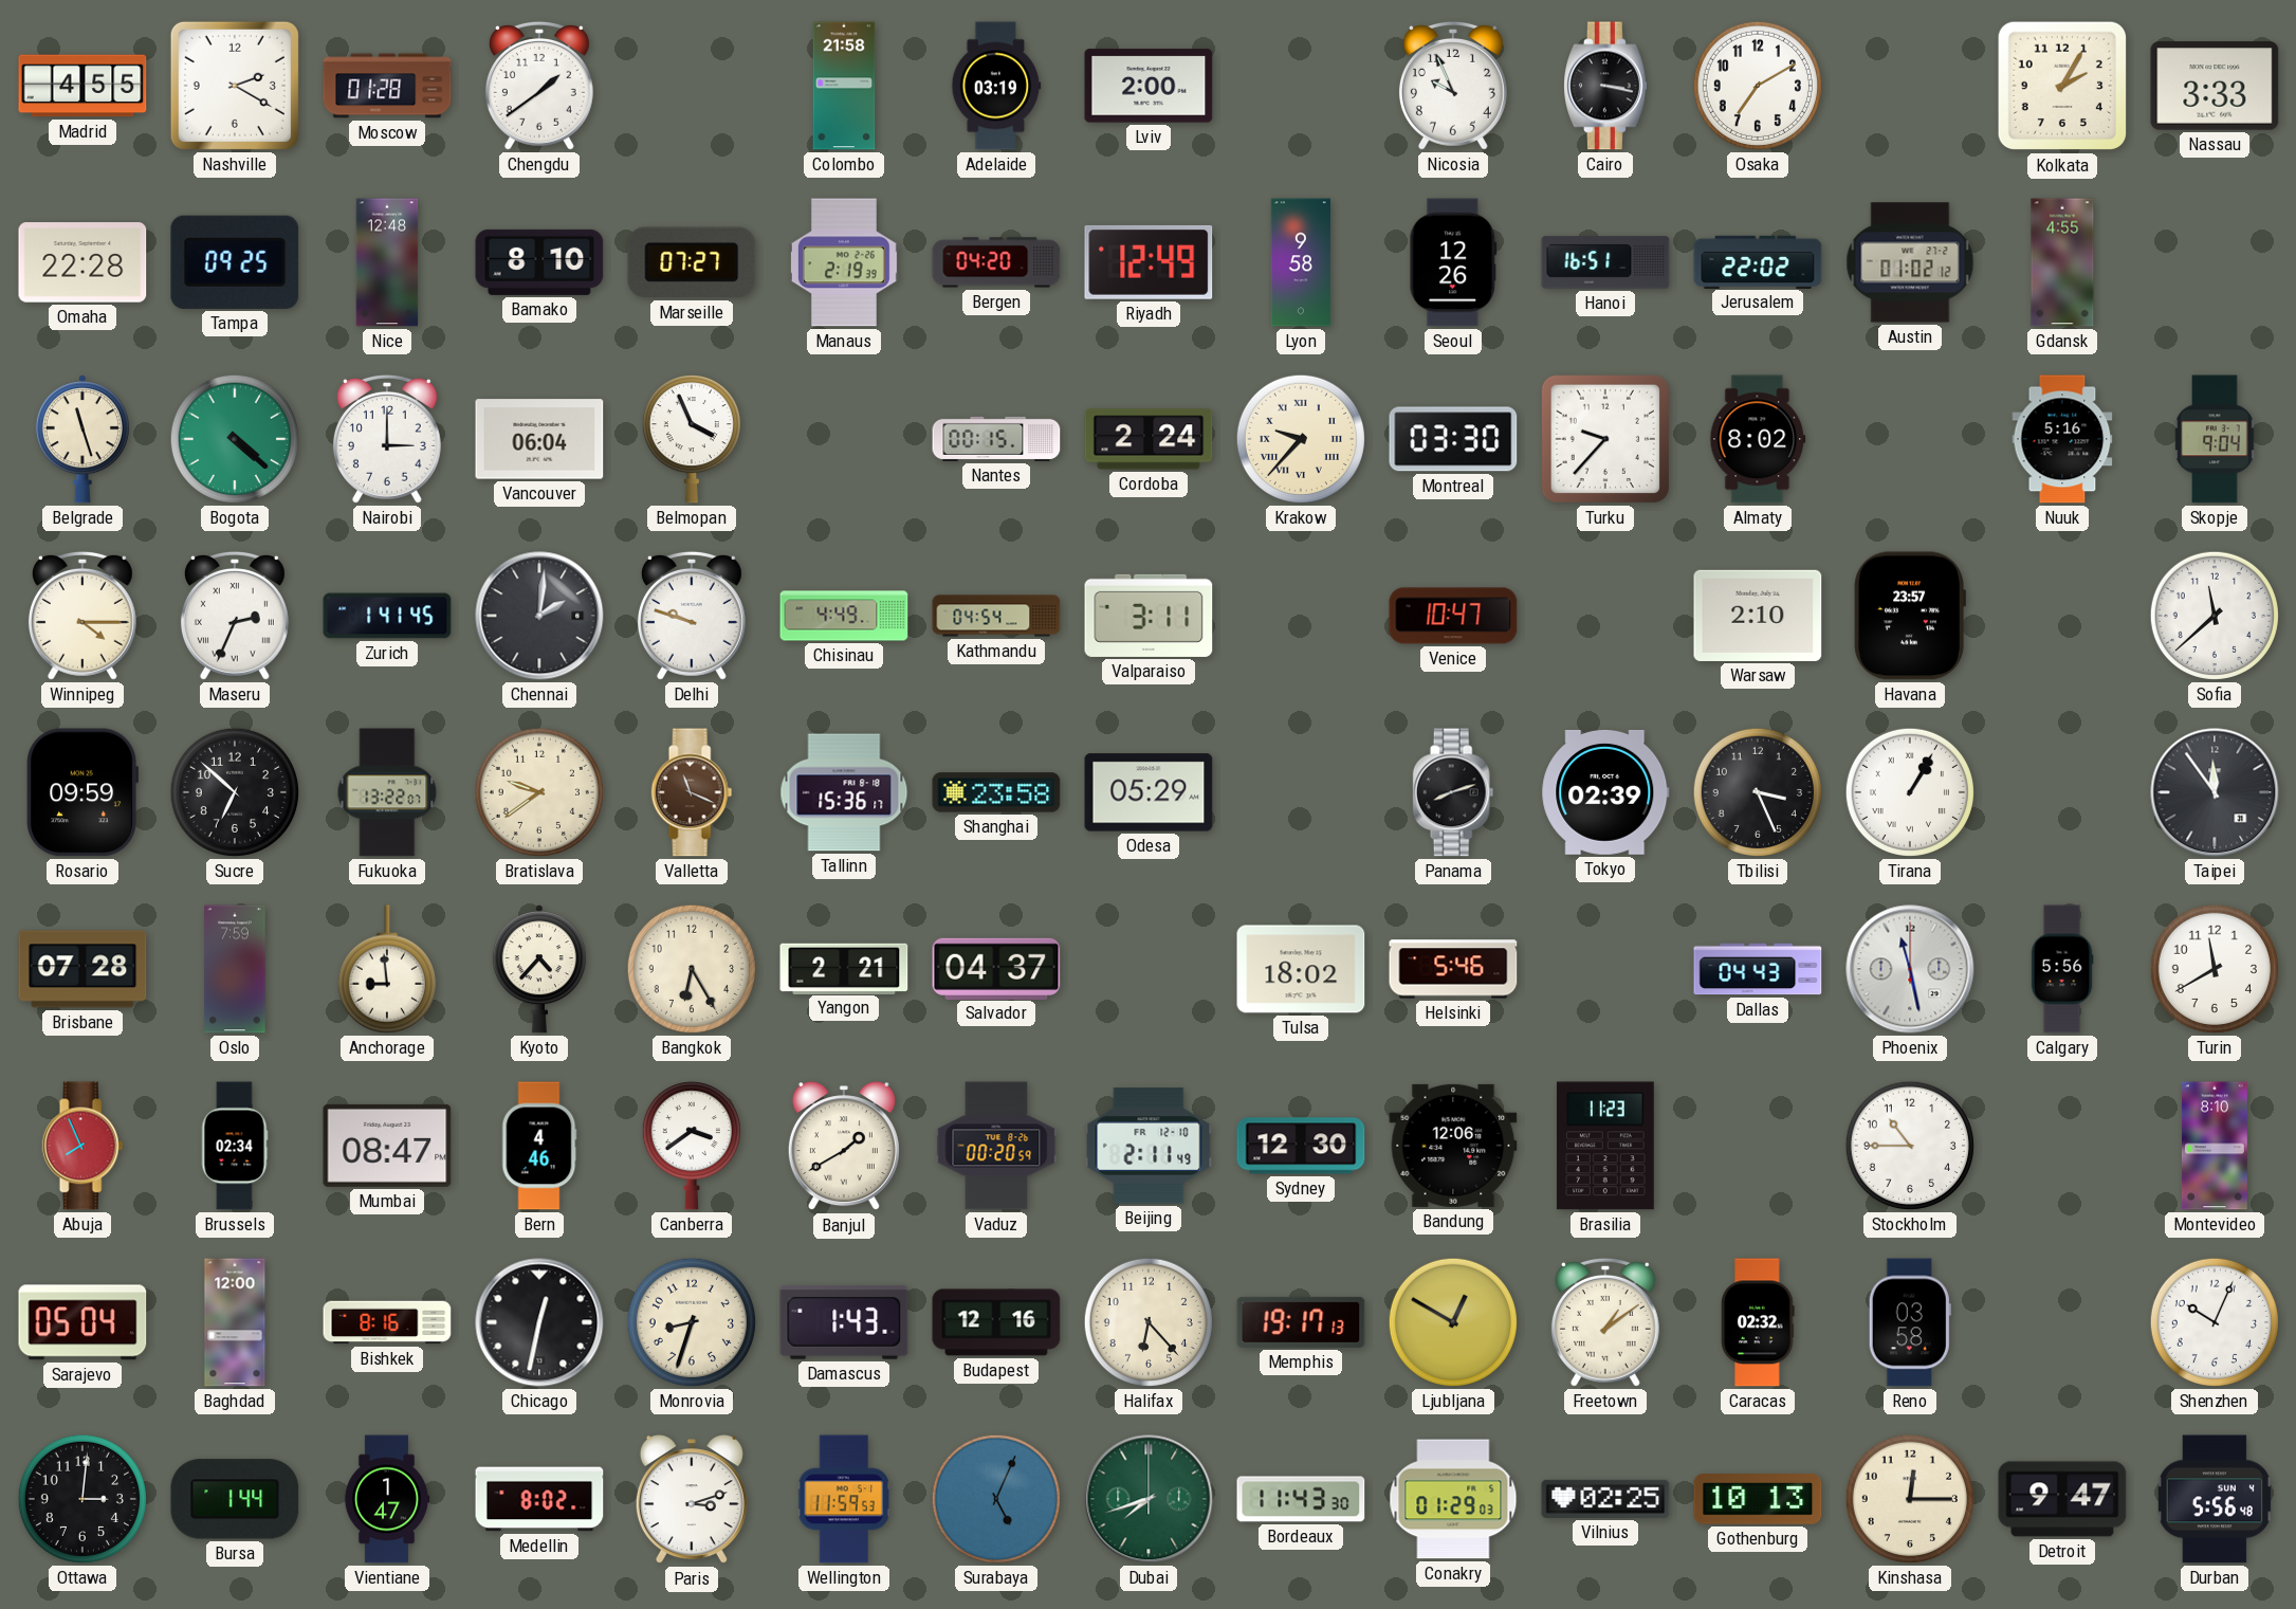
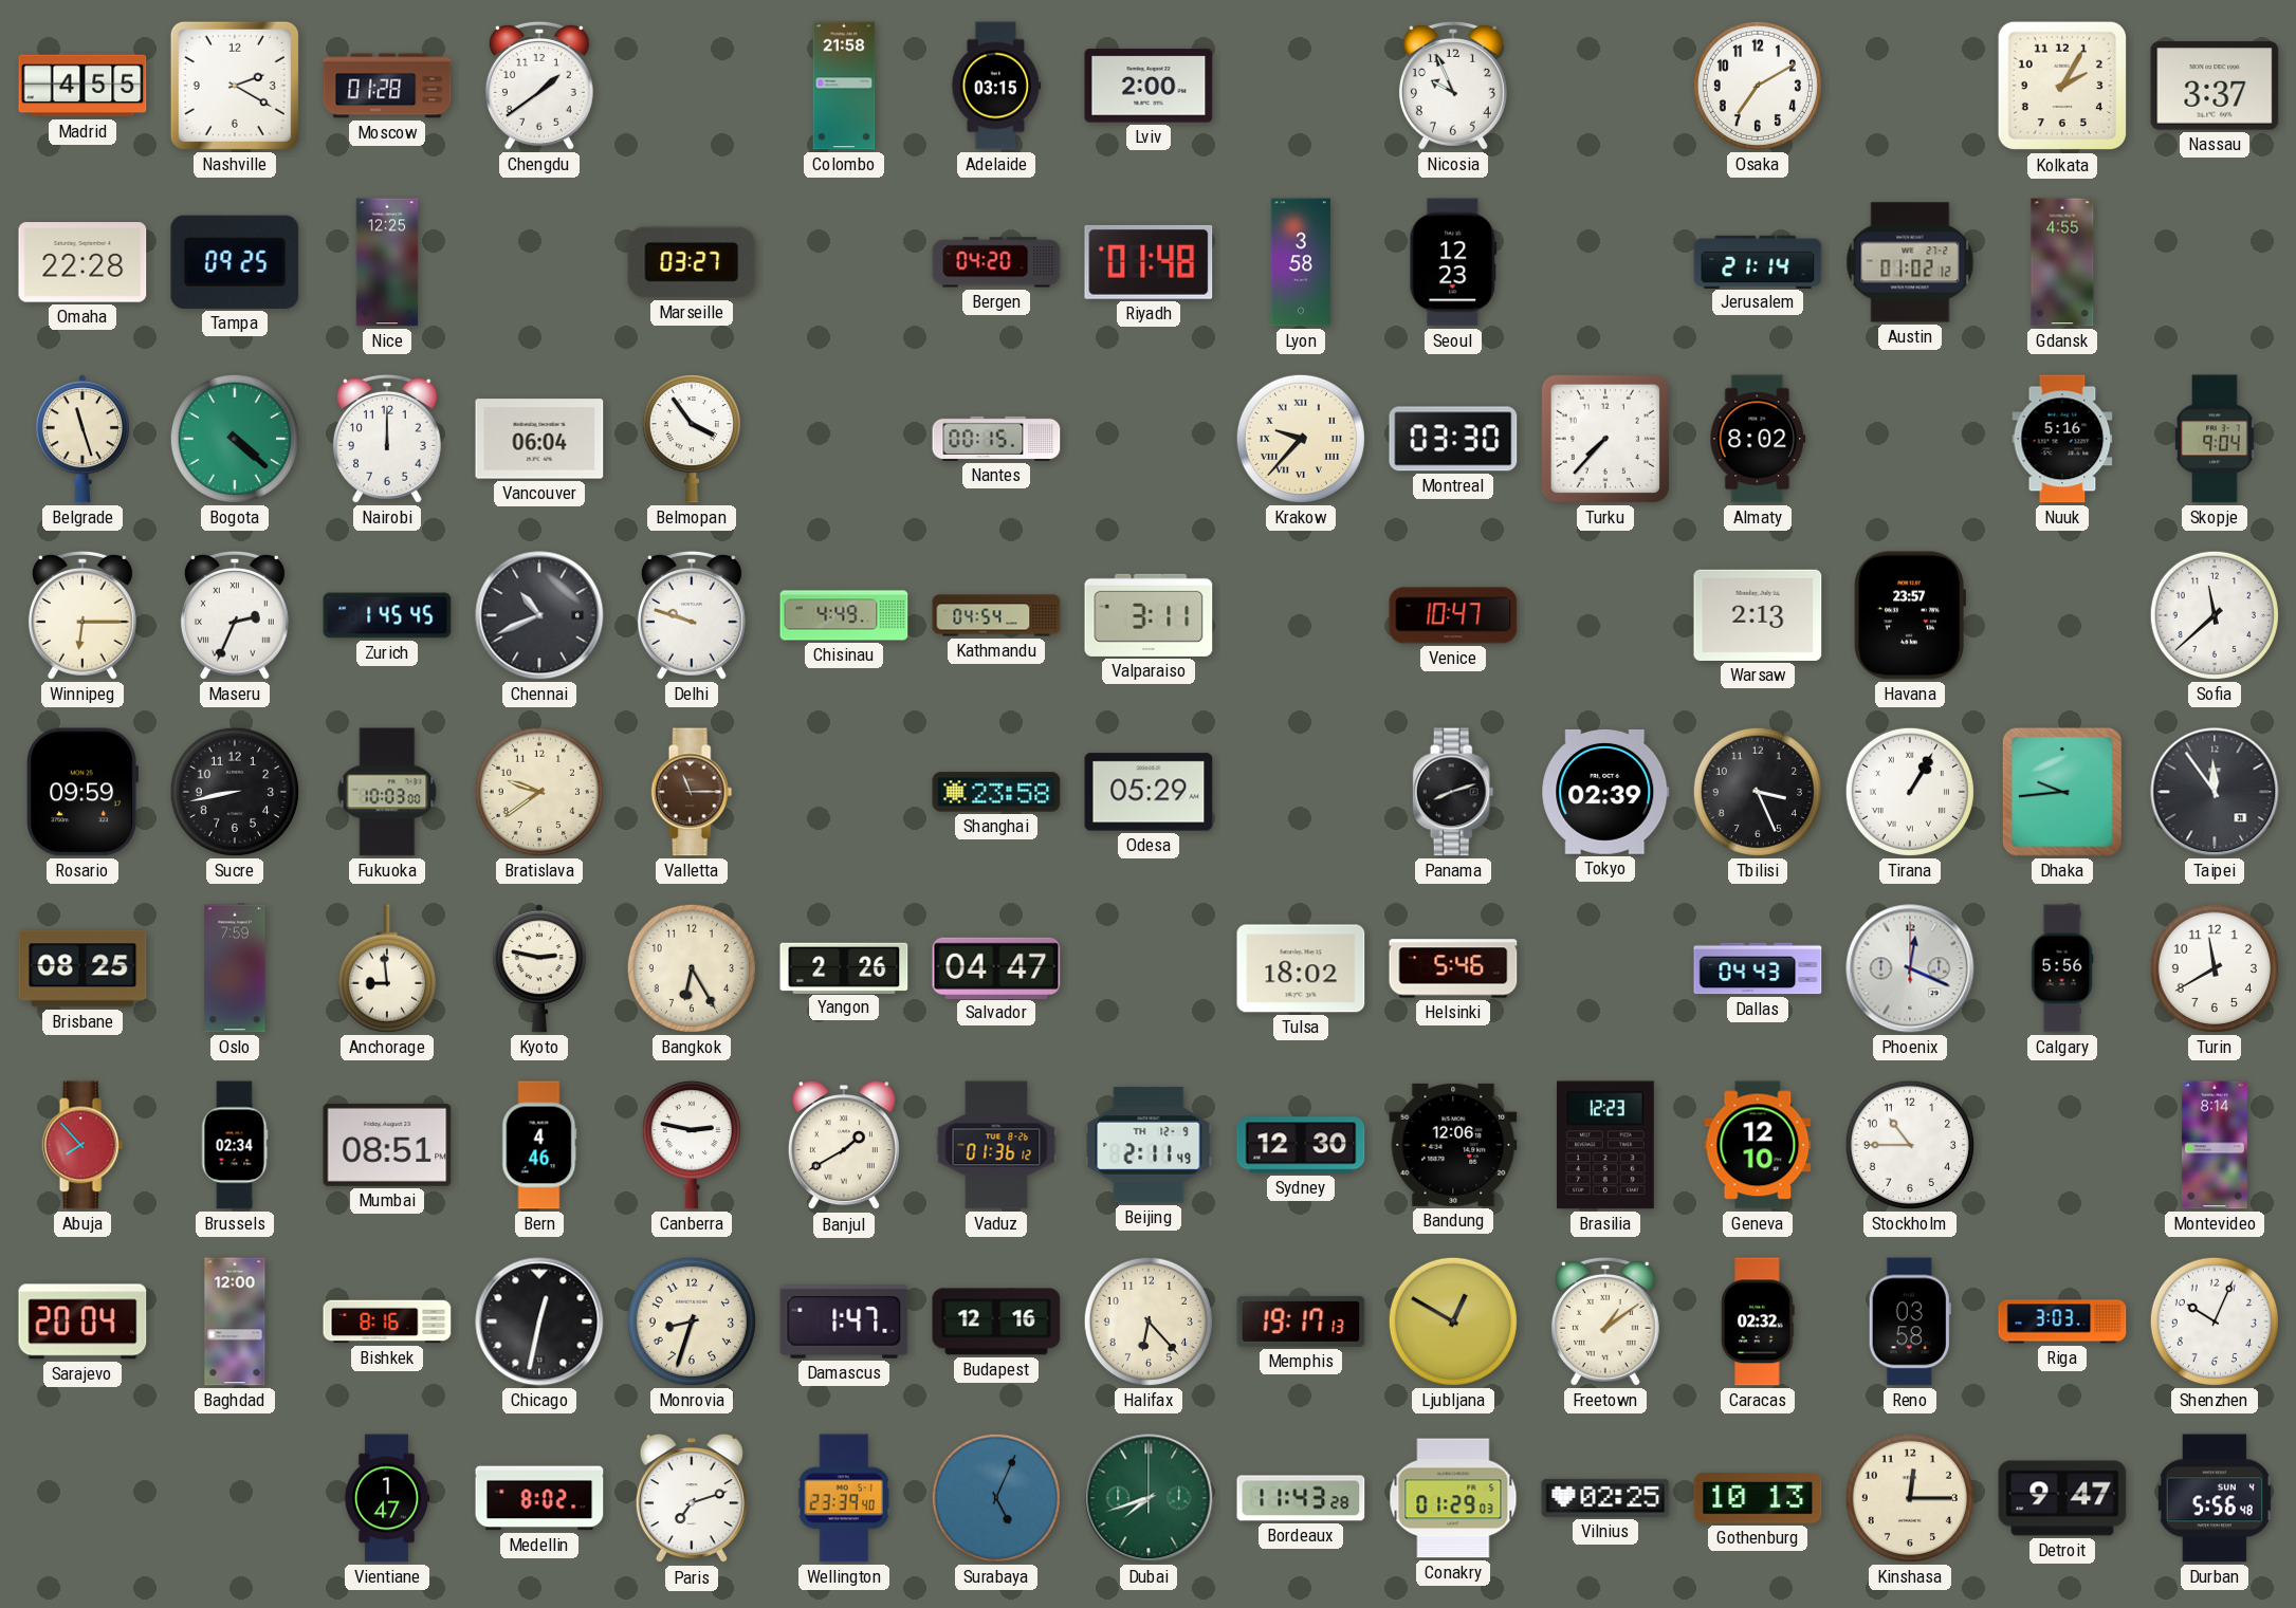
Adelaide: 03:19 -> 03:15
Cairo: 3:17 -> none
Nassau: 3:33 -> 3:37
Nice: 12:48 -> 12:25
Bamako: 8:10 -> none
Marseille: 07:27 -> 03:27
Manaus: 2:19 -> none
Riyadh: 12:49 -> 01:48
Lyon: 9:58 -> 3:58
Seoul: 12:26 -> 12:23
Hanoi: 16:51 -> none
Jerusalem: 22:02 -> 21:14
Nairobi: 3:00 -> 12:00
Belmopan: 3:56 -> 3:54
Cordoba: 2:24 -> none
Turku: 9:37 -> 7:37
Winnipeg: 4:15 -> 6:15
Zurich: 1:41 -> 1:45
Chennai: 2:01 -> 10:41
Warsaw: 2:10 -> 2:13
Sucre: 6:52 -> 8:43
Fukuoka: 13:22 -> 10:03
Valletta: 11:19 -> 11:15
Tallinn: 15:36 -> none
Dhaka: none -> 9:44
Brisbane: 07:28 -> 08:25
Kyoto: 4:37 -> 2:47
Yangon: 2:21 -> 2:26
Salvador: 04:37 -> 04:47
Phoenix: 11:28 -> 12:19
Abuja: 7:56 -> 7:53
Mumbai: 08:47 -> 08:51
Canberra: 3:39 -> 2:47
Vaduz: 00:20 -> 01:36
Beijing date: FR 12-10 -> TH 12-9
Brasilia: 11:23 -> 12:23
Geneva: none -> 12:10
Montevideo: 8:10 -> 8:14
Sarajevo: 05:04 -> 20:04
Damascus: 1:43 -> 1:47
Riga: none -> 3:03
Ottawa: 3:01 -> none
Bursa: 1:44 -> none
Paris: 3:12 -> 7:12
Wellington: 11:59 -> 23:39
Bordeaux: 11:43:30 -> 11:43:28
